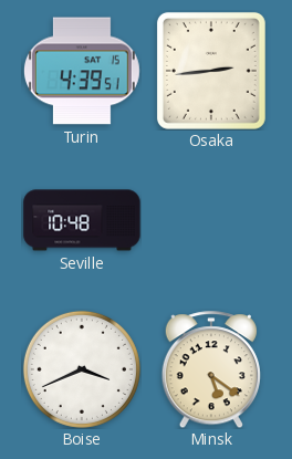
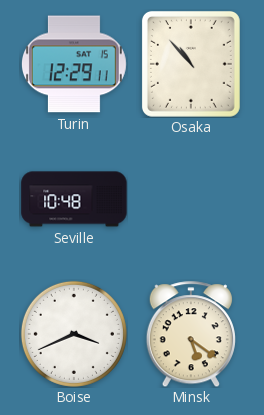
Turin: 4:39 -> 12:29
Osaka: 2:44 -> 10:53
